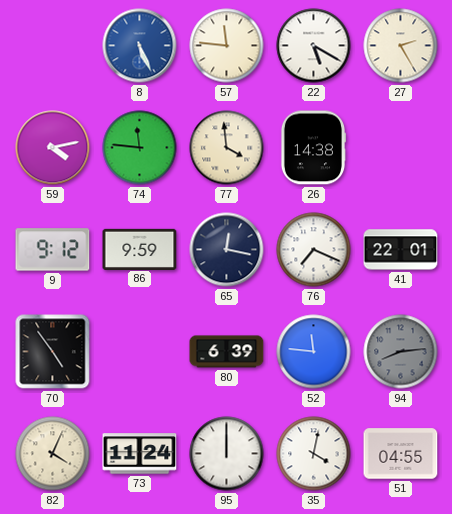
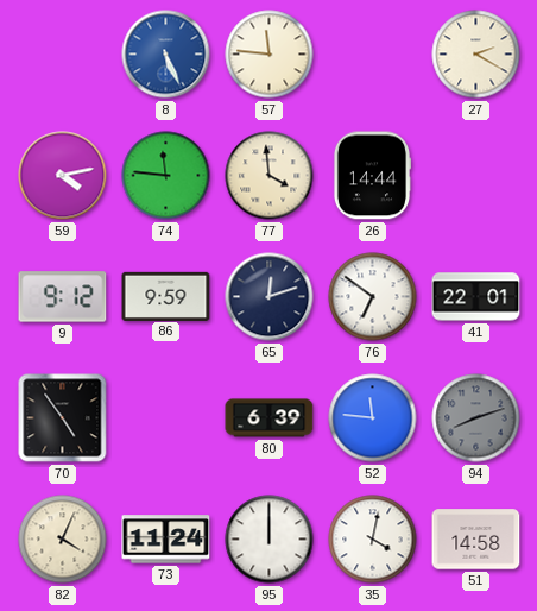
22: 5:20 -> none
27: 2:25 -> 2:20
26: 14:38 -> 14:44
65: 12:17 -> 12:12
76: 7:19 -> 6:51
94: 8:14 -> 8:12
51: 04:55 -> 14:58
